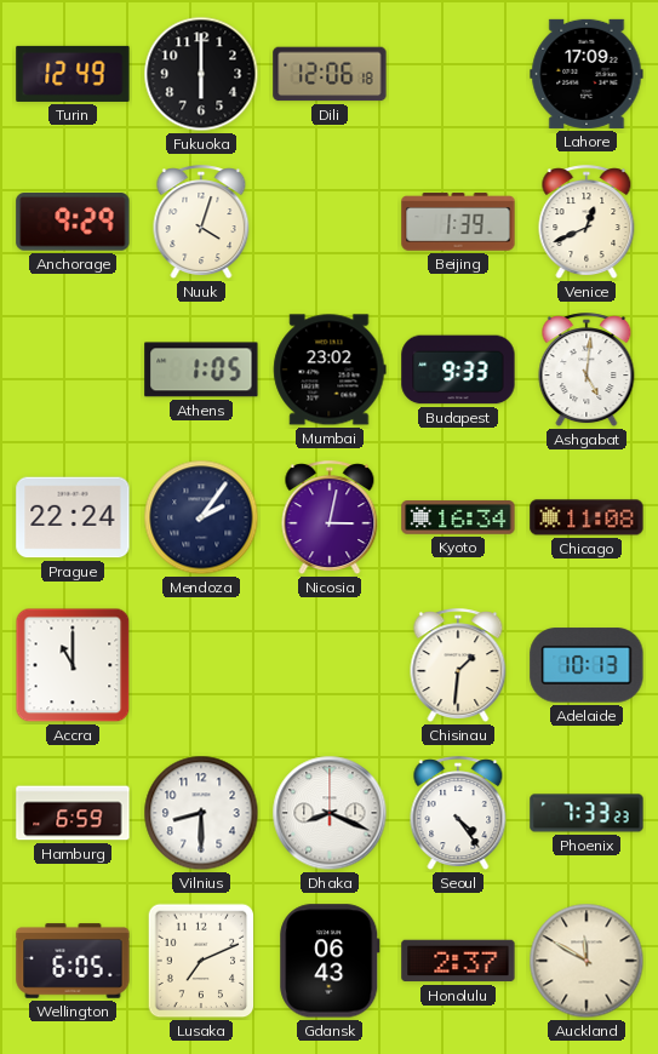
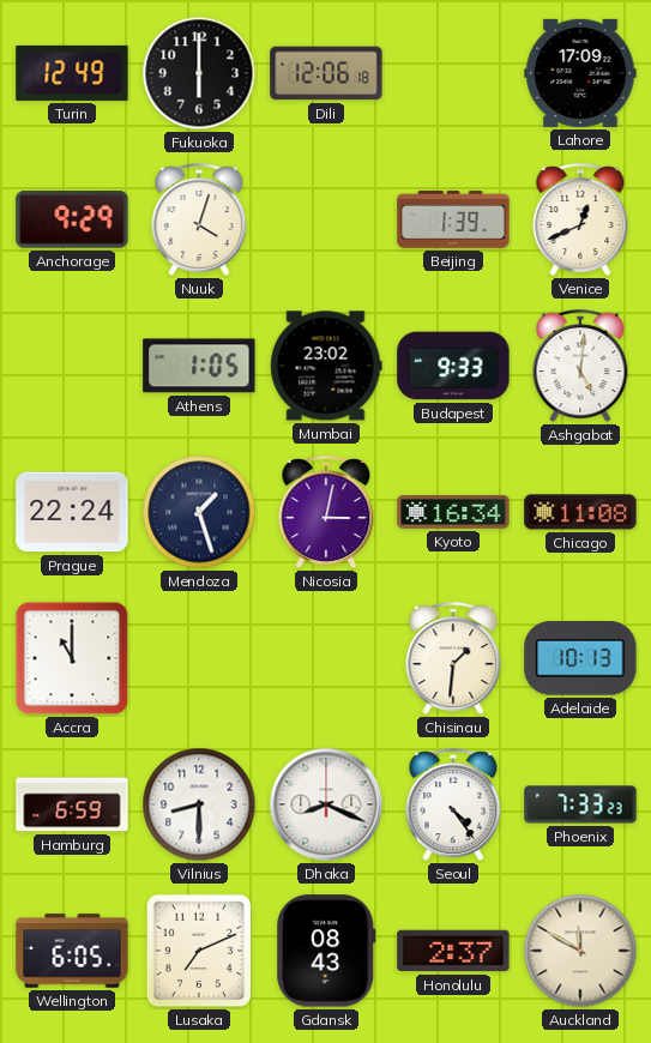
Mendoza: 2:06 -> 1:27
Gdansk: 06:43 -> 08:43
